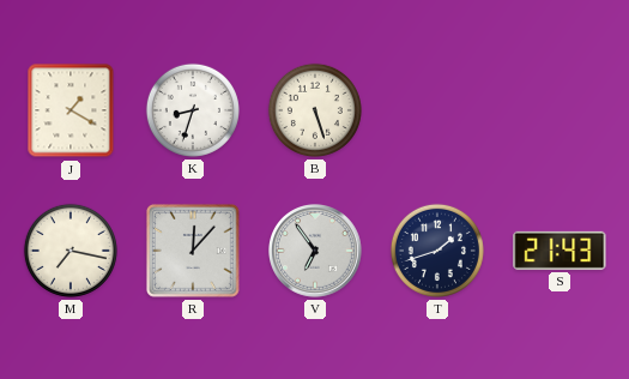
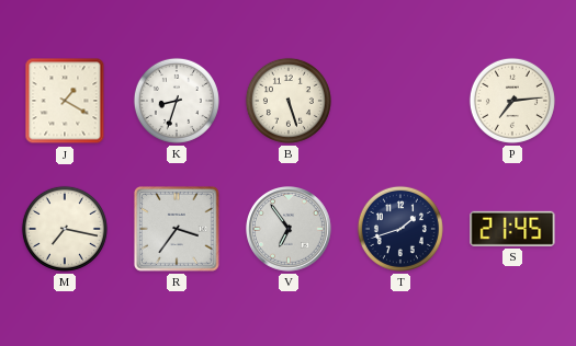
P: none -> 7:14
R: 12:07 -> 3:36
S: 21:43 -> 21:45
